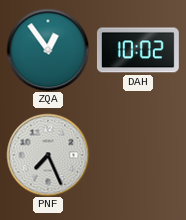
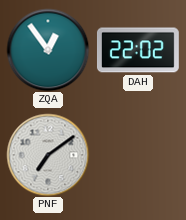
DAH: 10:02 -> 22:02
PNF: 7:26 -> 7:09
